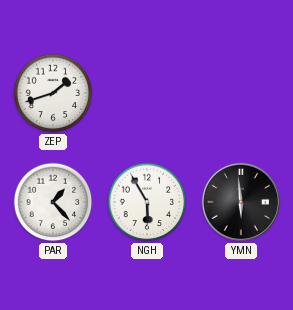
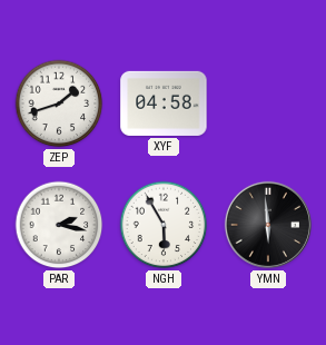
XYF: none -> 04:58
PAR: 1:23 -> 2:17
